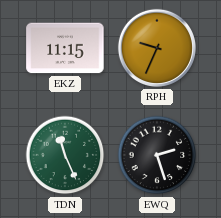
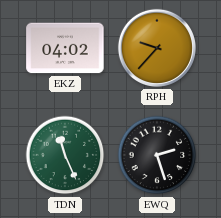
EKZ: 11:15 -> 04:02
RPH: 9:34 -> 9:37
